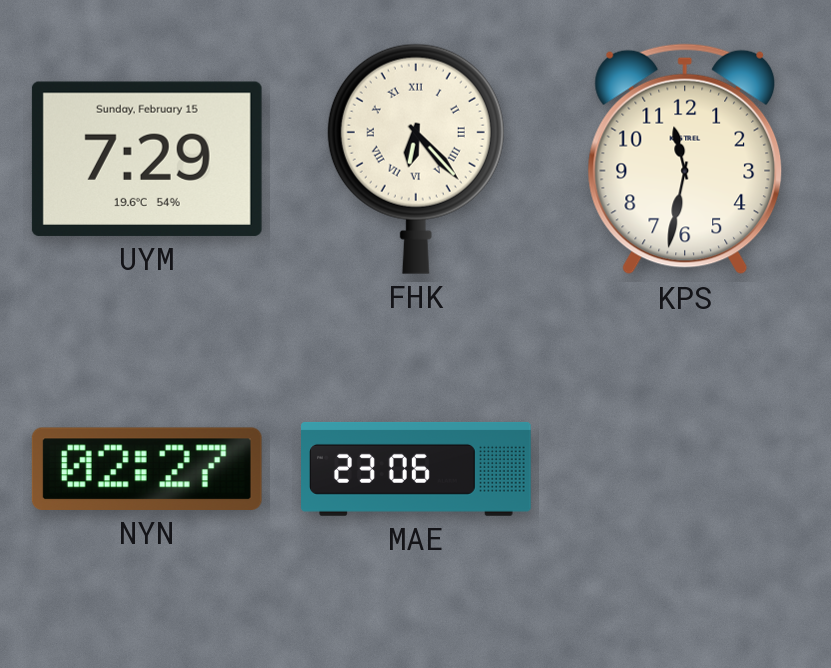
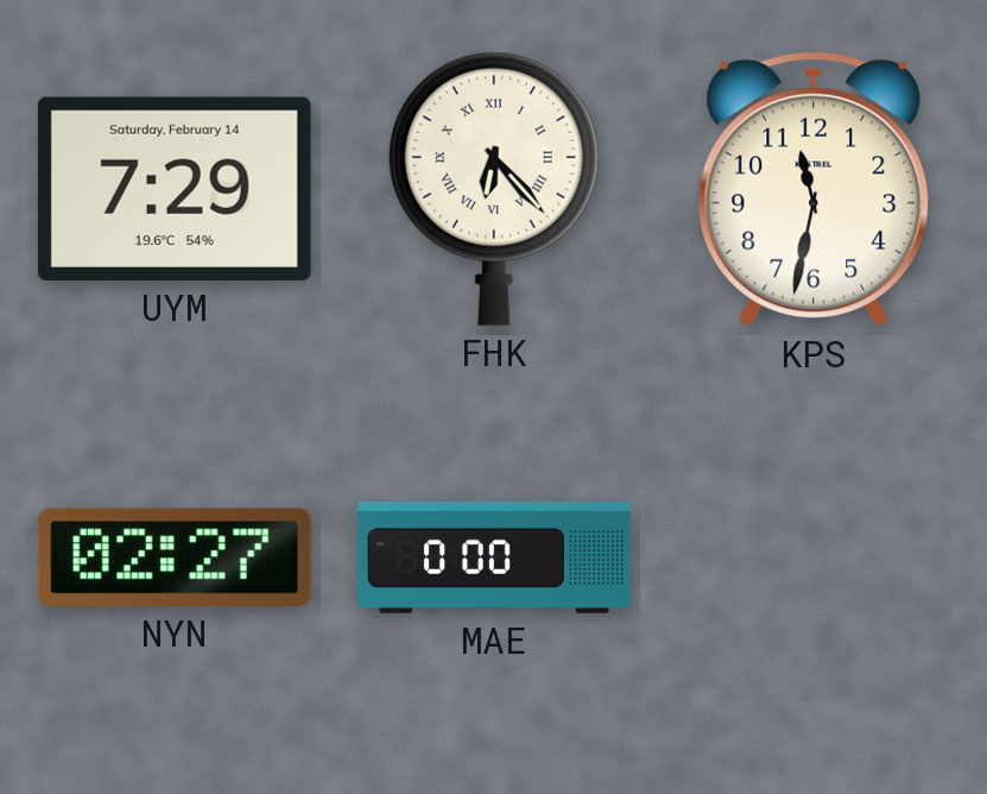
UYM date: Sunday, February 15 -> Saturday, February 14
MAE: 23:06 -> 0:00
